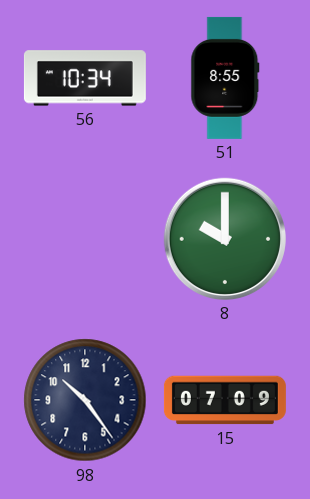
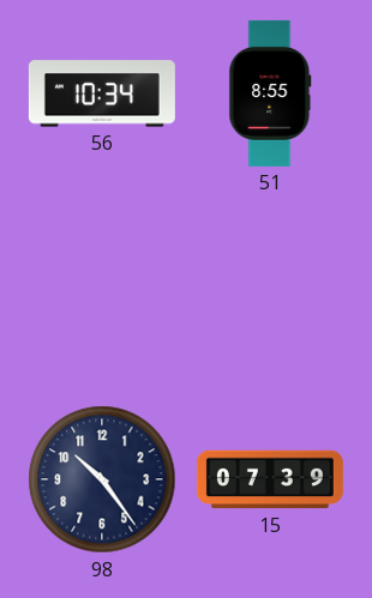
8: 10:00 -> none
15: 07:09 -> 07:39
